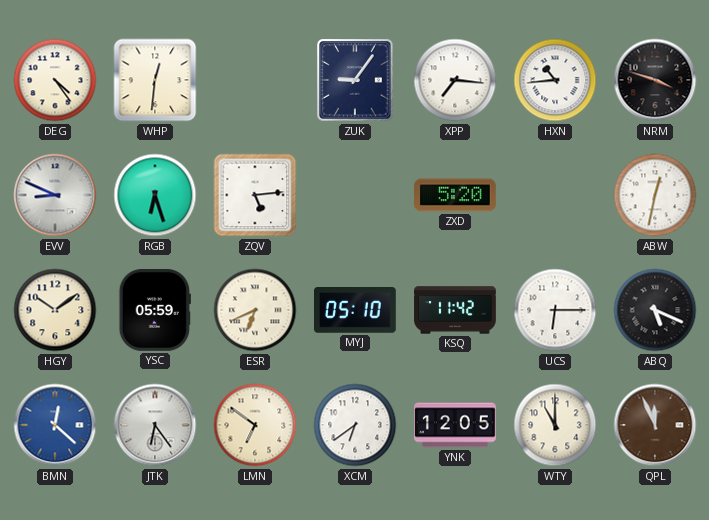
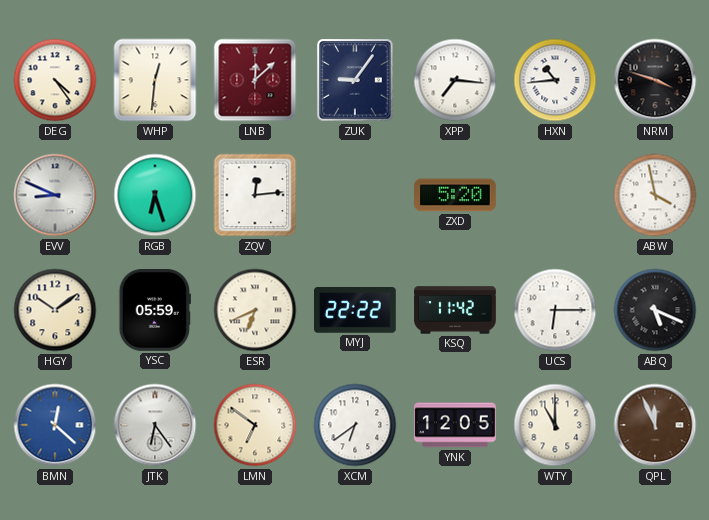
LNB: none -> 12:08
ZQV: 5:14 -> 12:14
ABW: 12:32 -> 3:58
MYJ: 05:10 -> 22:22
